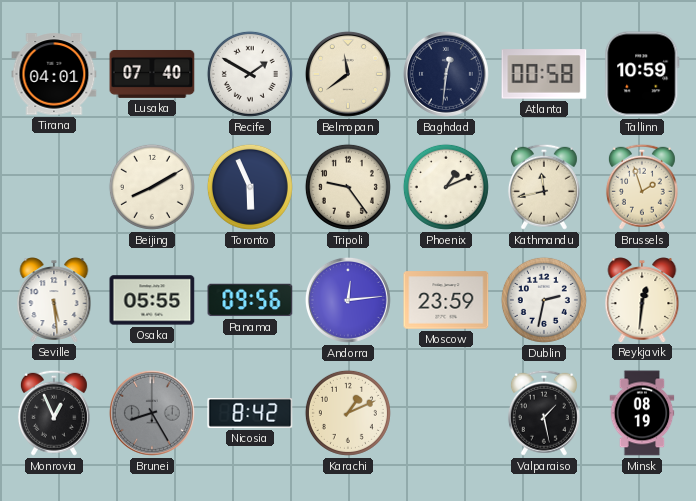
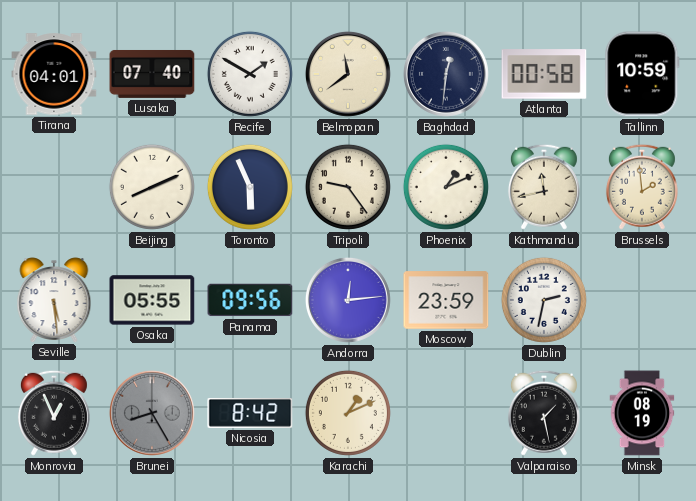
Beijing: 8:10 -> 8:11
Brussels: 1:57 -> 1:59
Reykjavik: 12:31 -> none
